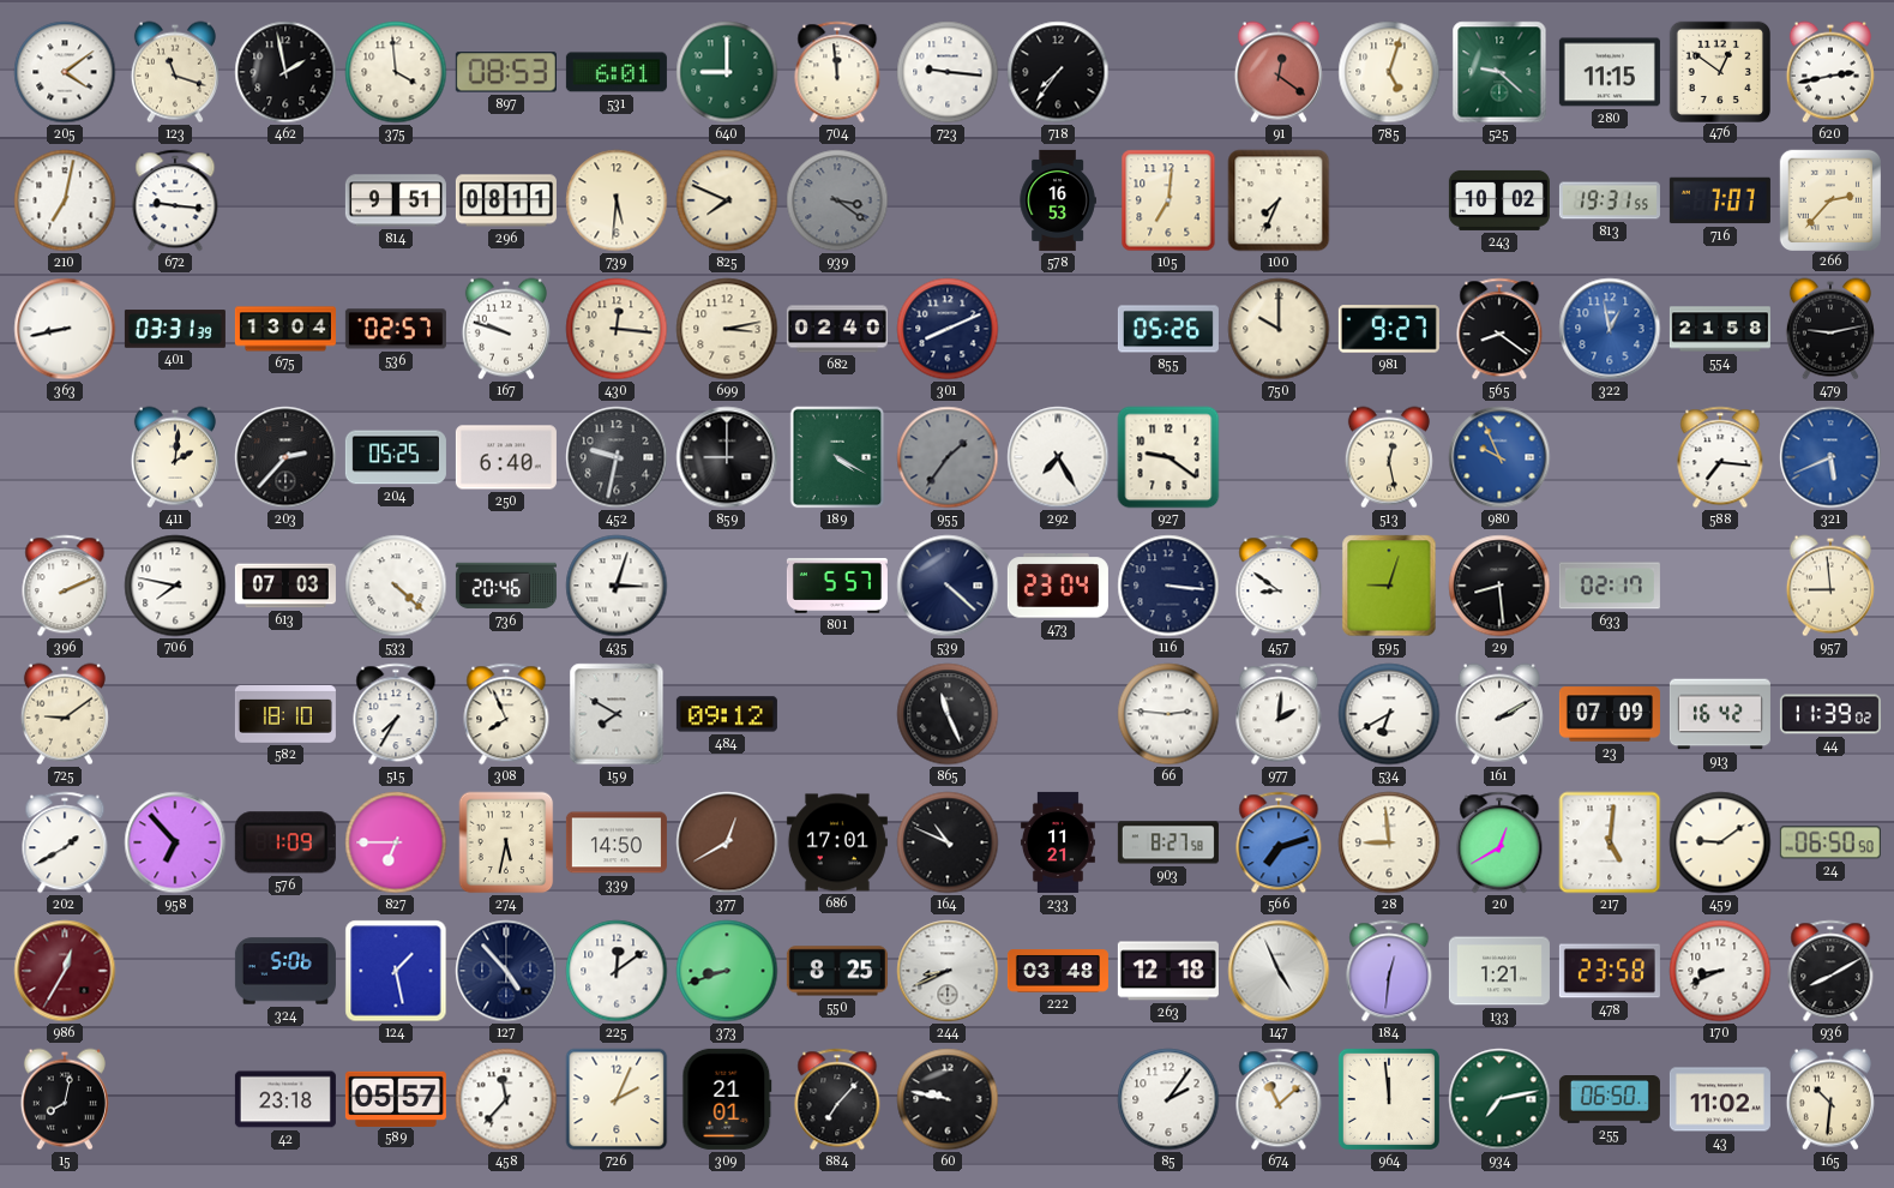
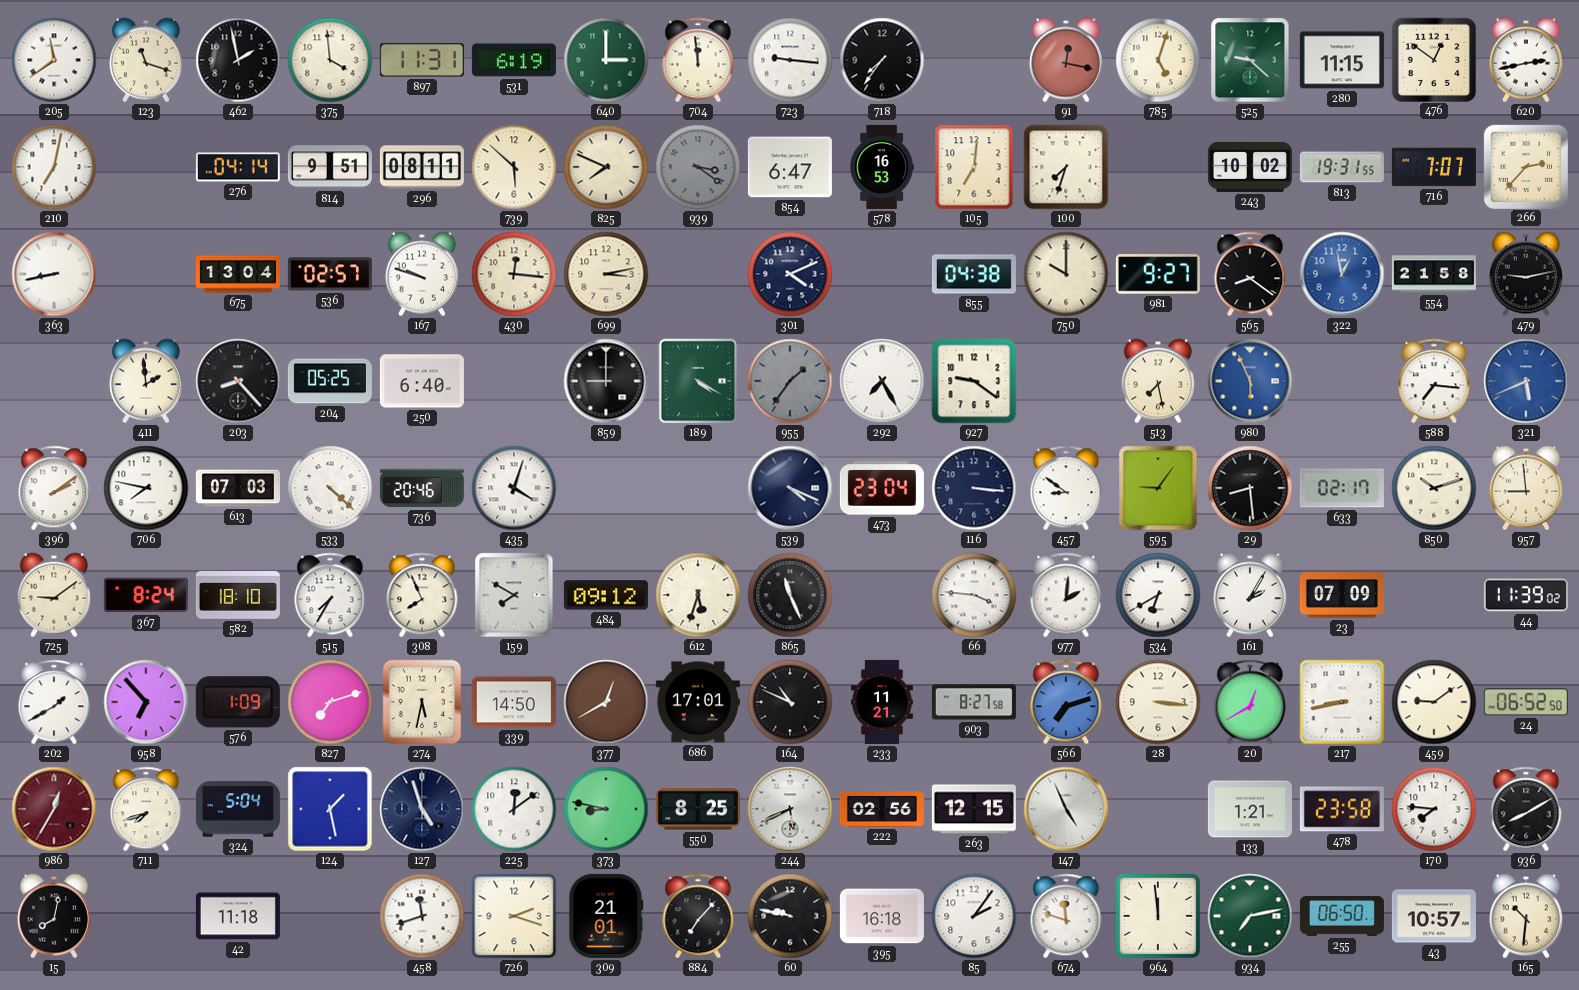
205: 4:09 -> 11:39
897: 08:53 -> 11:31
531: 6:01 -> 6:19
640: 9:00 -> 3:00
91: 12:21 -> 12:17
672: 9:16 -> none
276: none -> 04:14
739: 5:31 -> 5:52
854: none -> 6:47
100: 7:34 -> 7:33
401: 03:31 -> none
682: 02:40 -> none
301: 8:11 -> 4:11
855: 05:26 -> 04:38
411: 2:01 -> 1:59
203: 2:37 -> 8:23
452: 9:32 -> none
513: 12:28 -> 7:28
980: 9:56 -> 5:56
396: 2:11 -> 2:09
435: 3:03 -> 4:03
801: 5:57 -> none
539: 4:22 -> 4:19
595: 9:03 -> 9:06
850: none -> 10:12
367: none -> 8:24
612: none -> 5:33
66: 2:46 -> 3:46
161: 2:10 -> 2:05
913: 16:42 -> none
827: 6:45 -> 7:12
28: 8:59 -> 3:16
217: 5:01 -> 8:43
24: 06:50 -> 06:52
711: none -> 7:42
324: 5:06 -> 5:04
127: 4:53 -> 4:57
373: 8:42 -> 8:47
244: 8:41 -> 5:41
222: 03:48 -> 02:56
263: 12:18 -> 12:15
184: 12:31 -> none
170: 8:41 -> 7:46
42: 23:18 -> 11:18
589: 05:57 -> none
458: 11:37 -> 11:42
726: 2:04 -> 2:18
395: none -> 16:18
674: 11:08 -> 11:48
43: 11:02 -> 10:57
